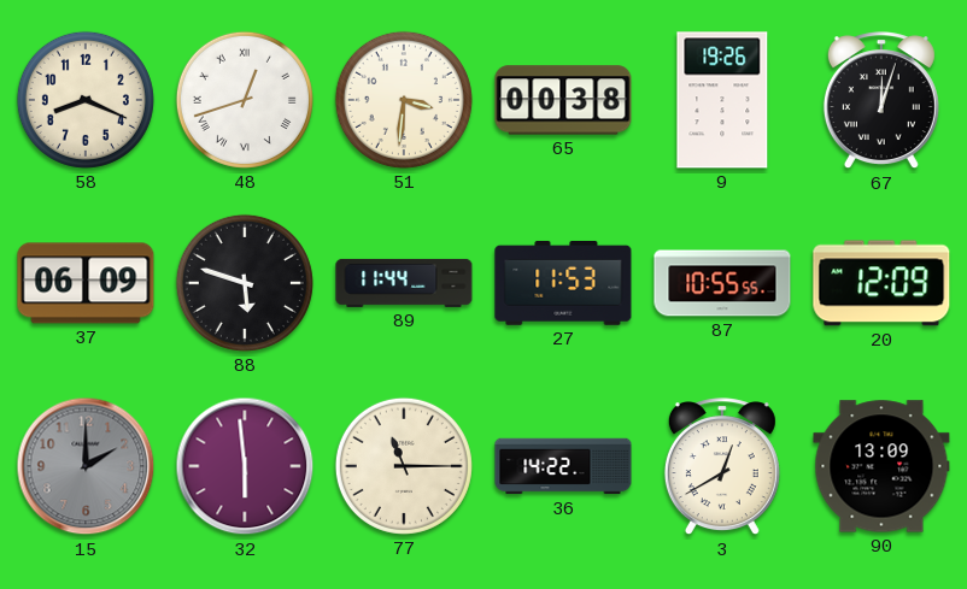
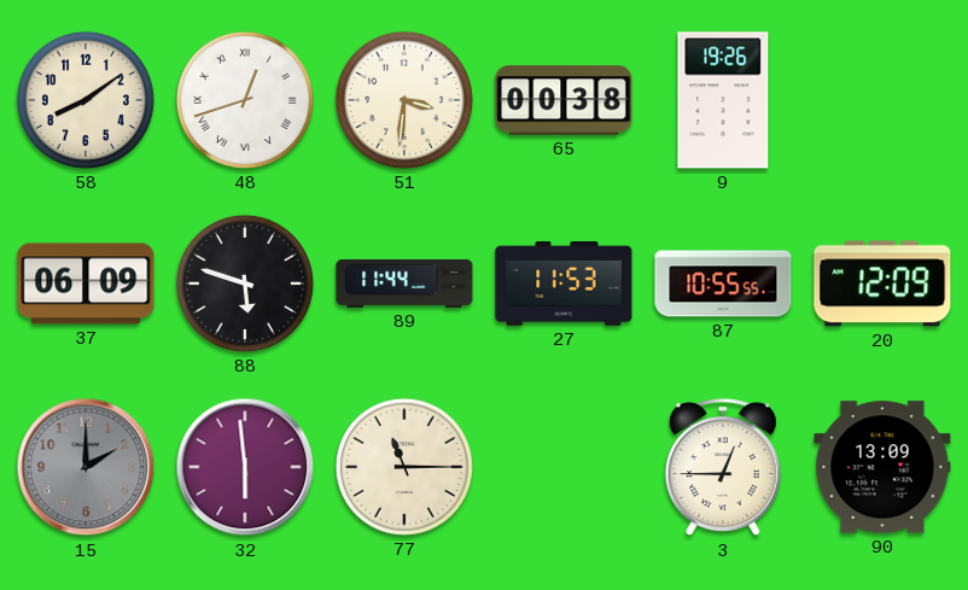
58: 8:19 -> 8:09
67: 12:03 -> none
36: 14:22 -> none
3: 12:40 -> 12:45
